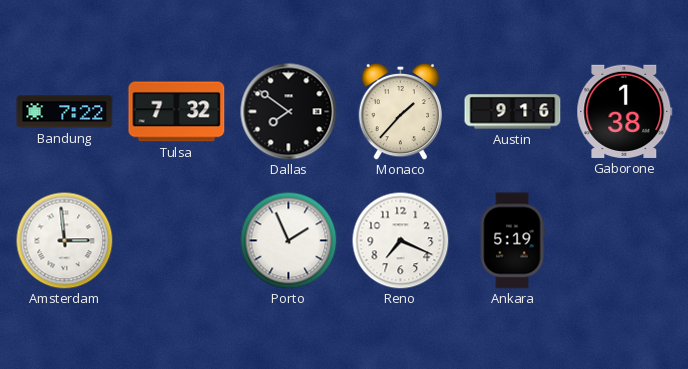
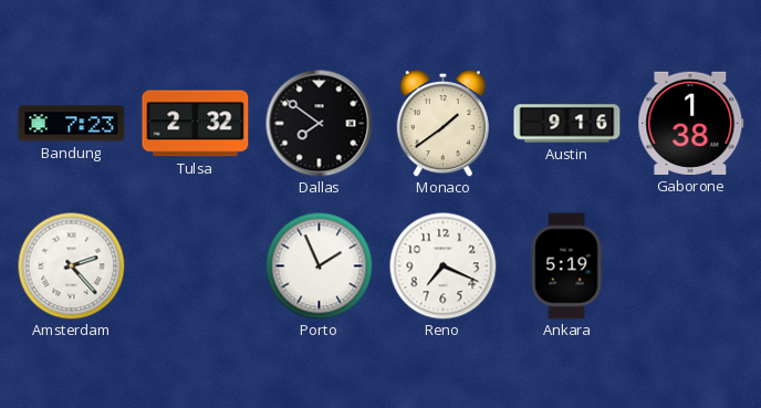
Bandung: 7:22 -> 7:23
Tulsa: 7:32 -> 2:32
Monaco: 1:37 -> 1:39
Amsterdam: 2:59 -> 2:23
